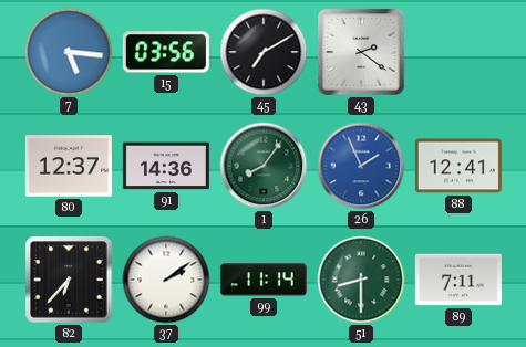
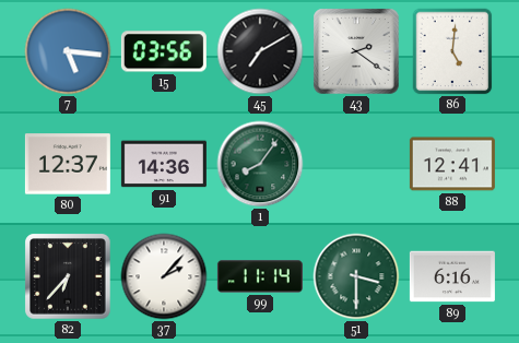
86: none -> 5:01
26: 1:56 -> none
37: 2:09 -> 2:07
51: 8:30 -> 3:30
89: 7:11 -> 6:16
